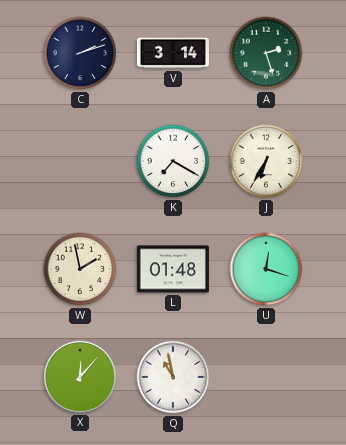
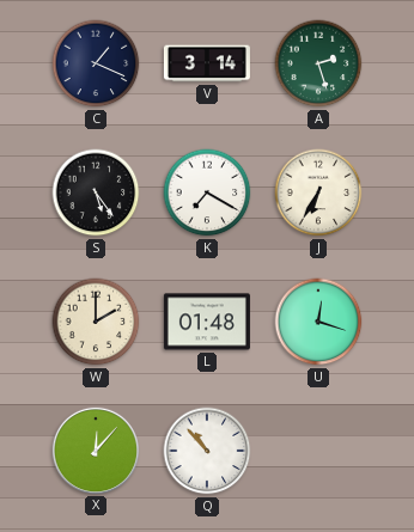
C: 2:12 -> 1:19
S: none -> 5:24
W: 1:58 -> 2:00
Q: 10:58 -> 10:53
